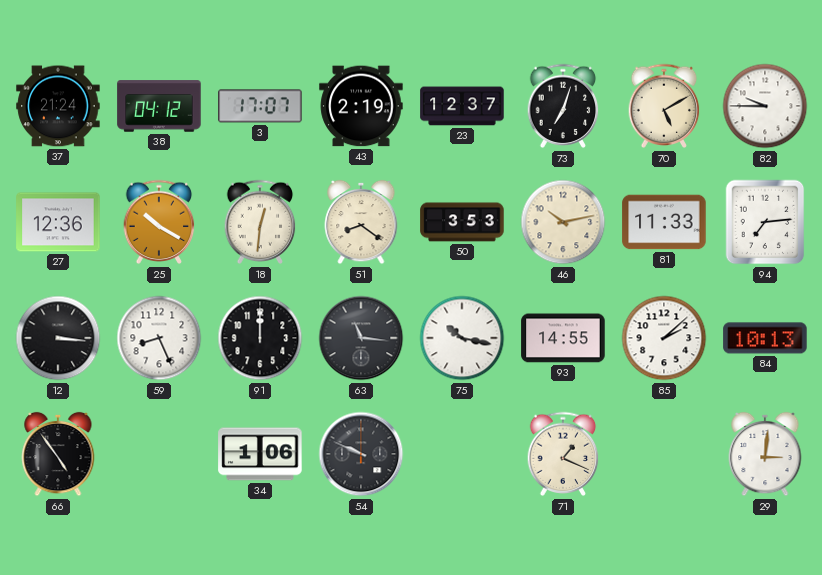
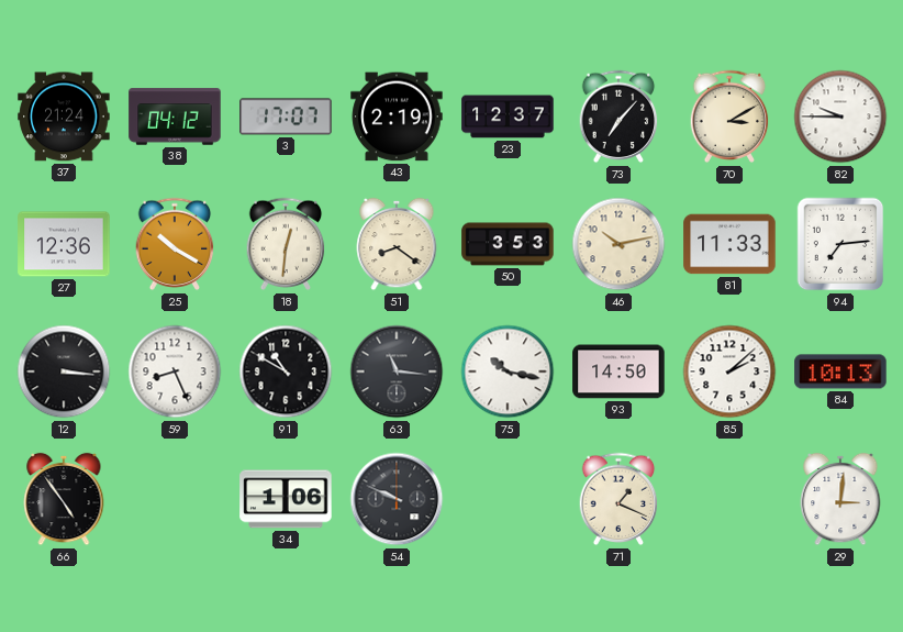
73: 7:03 -> 7:07
70: 5:10 -> 3:10
91: 12:00 -> 10:50
93: 14:55 -> 14:50
